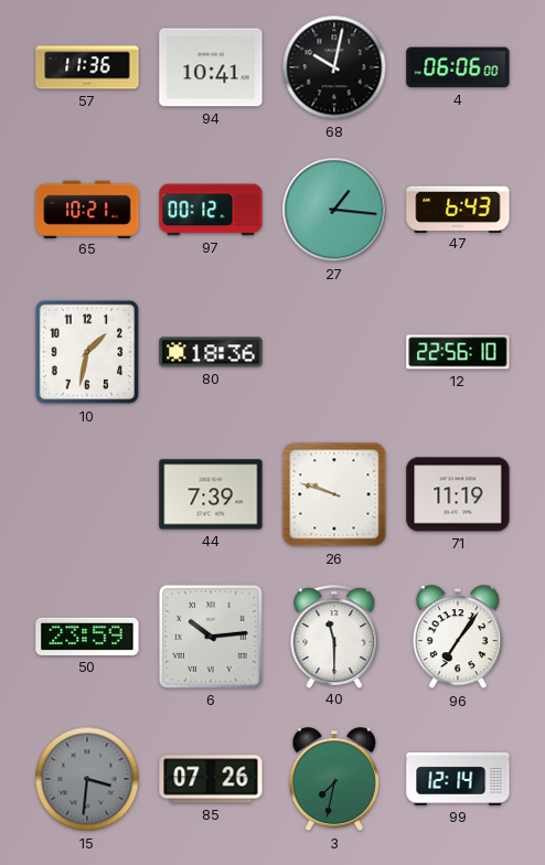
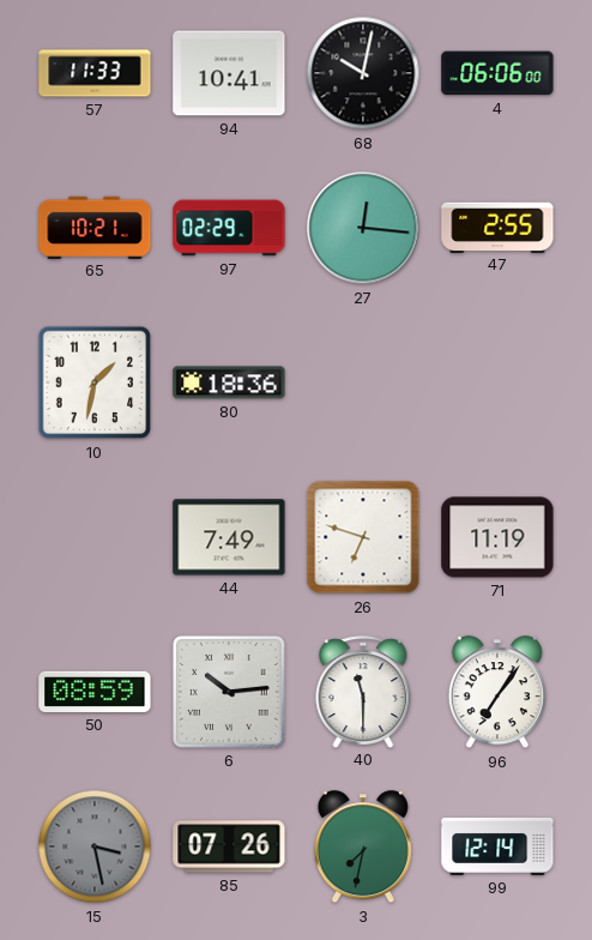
57: 11:36 -> 11:33
97: 00:12 -> 02:29
27: 1:16 -> 12:16
47: 6:43 -> 2:55
12: 22:56 -> none
44: 7:39 -> 7:49
26: 9:48 -> 6:48
50: 23:59 -> 08:59
15: 3:31 -> 3:28
